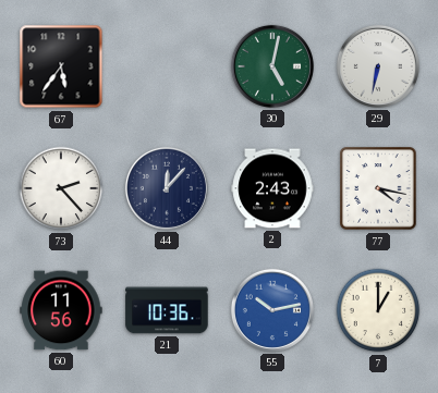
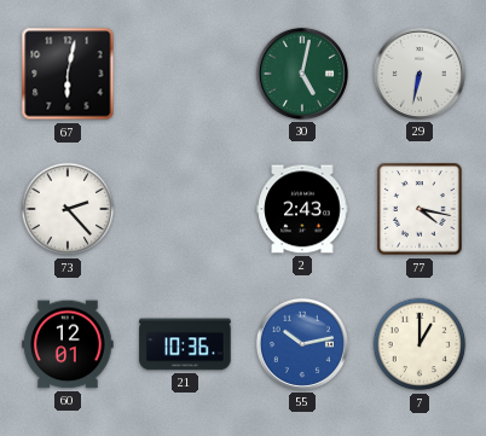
67: 5:36 -> 6:02
44: 12:07 -> none
60: 11:56 -> 12:01
